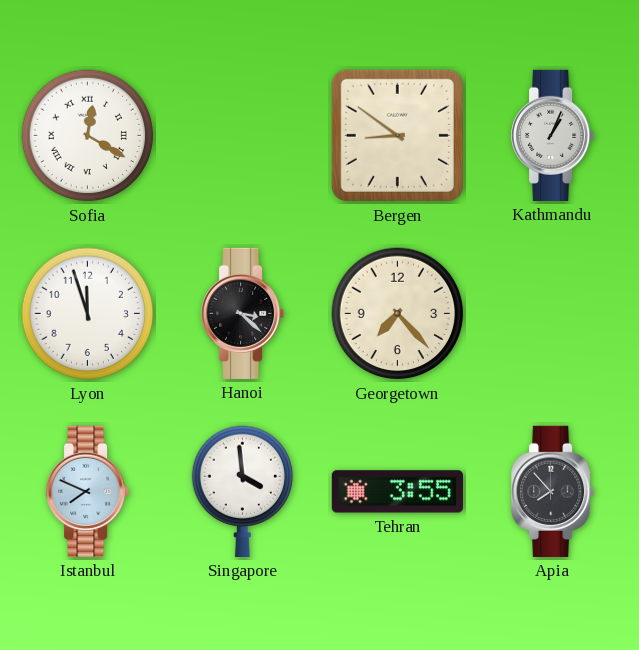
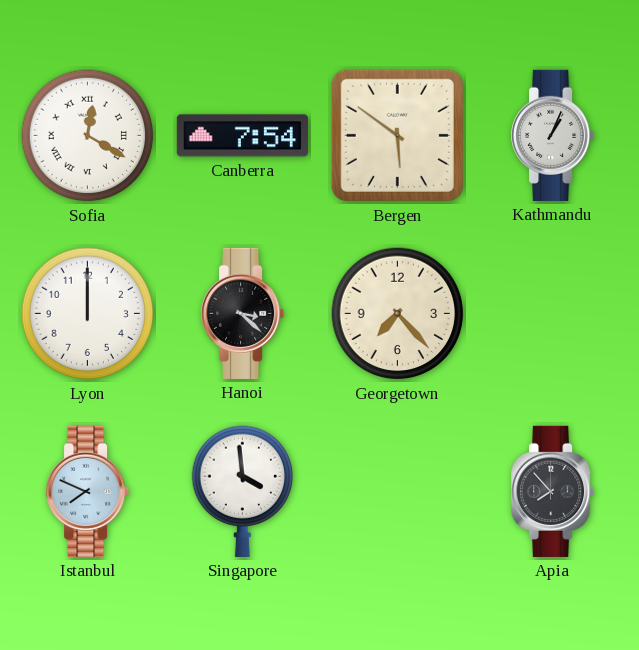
Canberra: none -> 7:54
Bergen: 8:51 -> 5:51
Lyon: 11:57 -> 12:00
Tehran: 3:55 -> none
